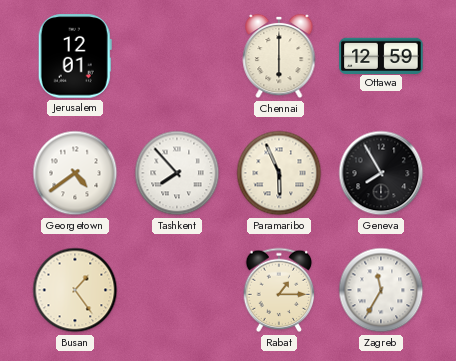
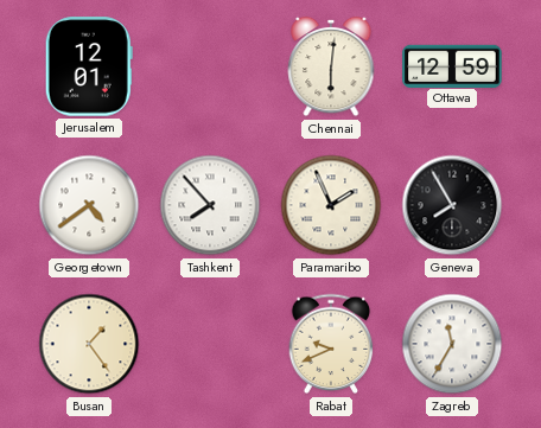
Chennai: 6:00 -> 6:01
Paramaribo: 5:56 -> 1:56
Rabat: 1:15 -> 9:41
